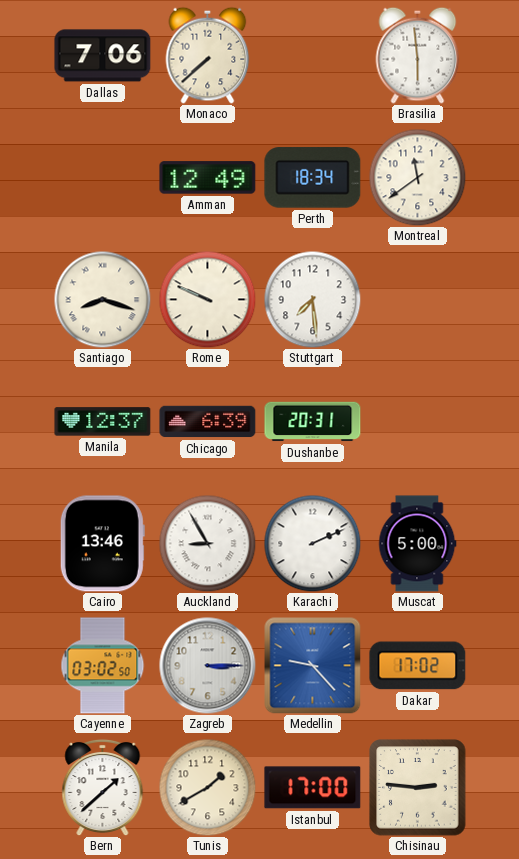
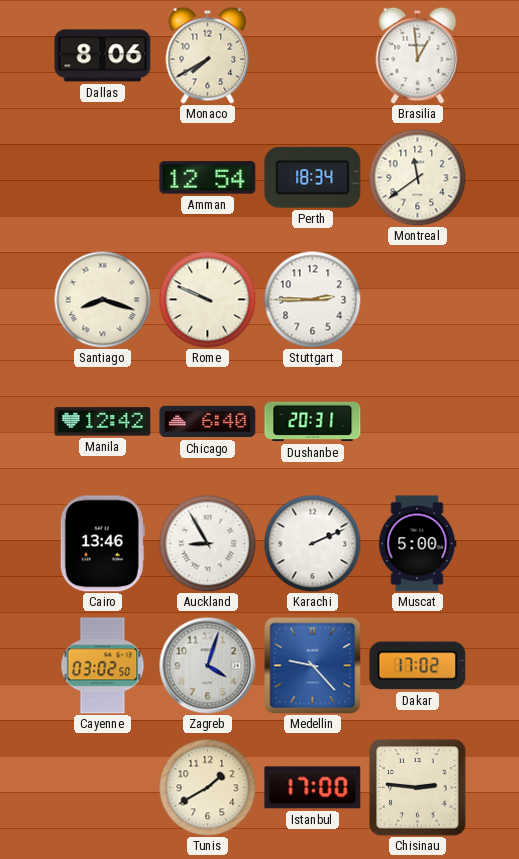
Dallas: 7:06 -> 8:06
Monaco: 7:38 -> 7:40
Brasilia: 5:59 -> 12:59
Amman: 12:49 -> 12:54
Stuttgart: 7:29 -> 2:45
Manila: 12:37 -> 12:42
Chicago: 6:39 -> 6:40
Zagreb: 3:15 -> 4:03
Bern: 1:38 -> none
